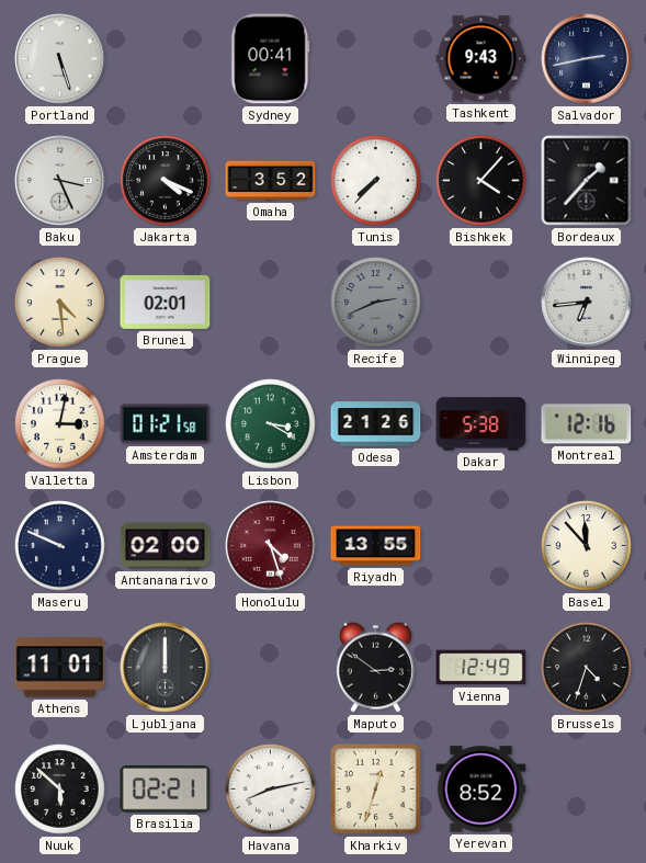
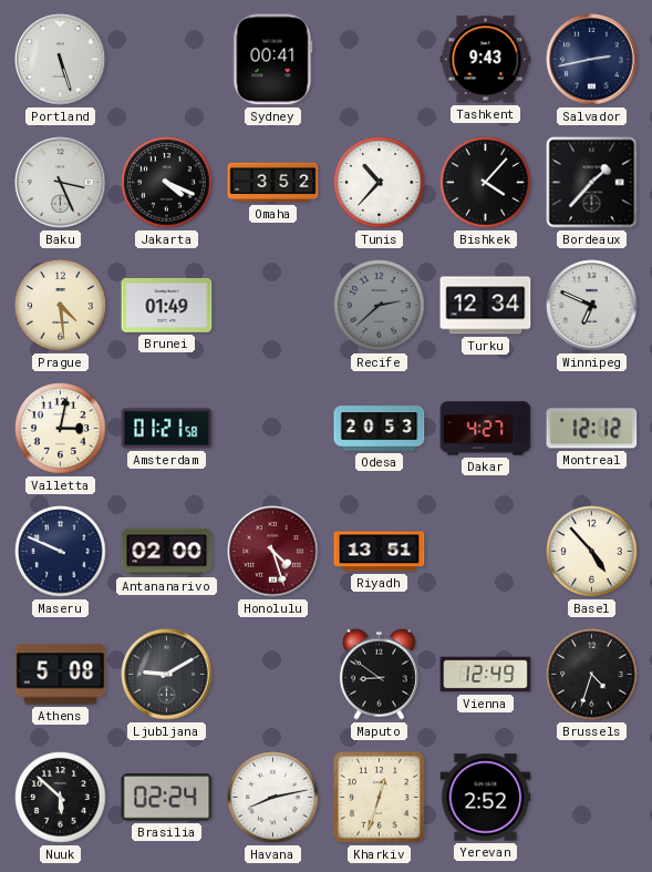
Tunis: 7:37 -> 10:37
Brunei: 02:01 -> 01:49
Recife: 2:41 -> 2:38
Turku: none -> 12:34
Winnipeg: 6:44 -> 6:49
Lisbon: 3:20 -> none
Odesa: 21:26 -> 20:53
Dakar: 5:38 -> 4:27
Montreal: 12:16 -> 12:12
Riyadh: 13:55 -> 13:51
Basel: 11:53 -> 4:53
Athens: 11:01 -> 5:08
Ljubljana: 12:00 -> 9:10
Maputo: 2:51 -> 8:51
Brasilia: 02:21 -> 02:24
Yerevan: 8:52 -> 2:52
